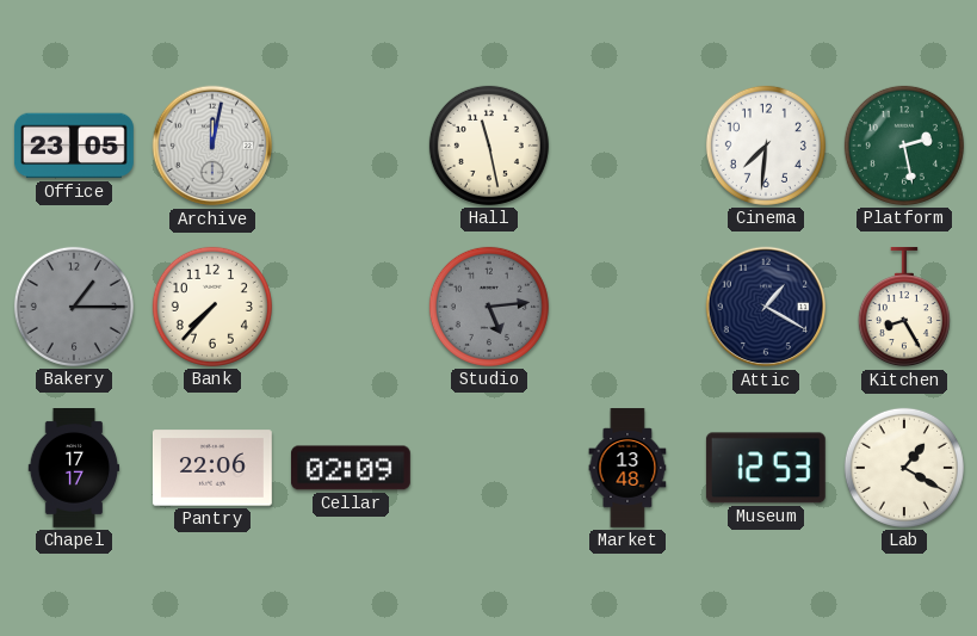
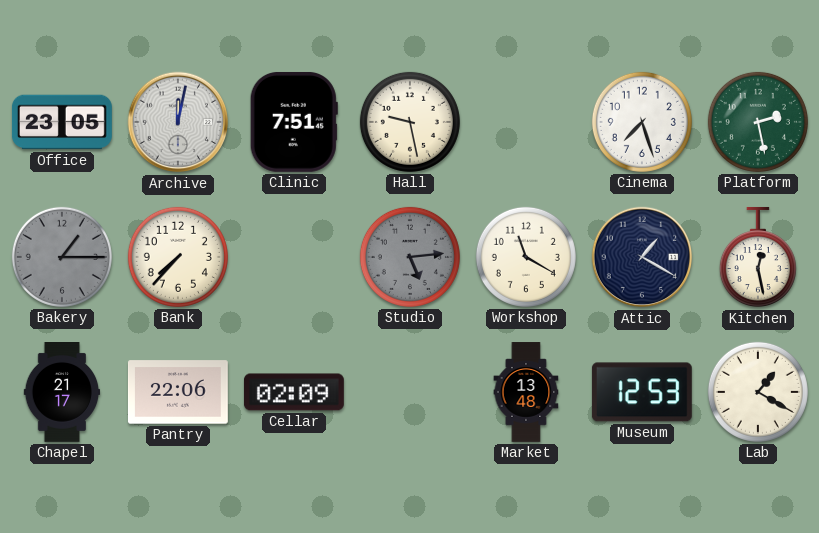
Clinic: none -> 7:51
Hall: 11:28 -> 9:28
Cinema: 7:31 -> 7:27
Workshop: none -> 11:20
Kitchen: 8:25 -> 12:28
Chapel: 17:17 -> 21:17
